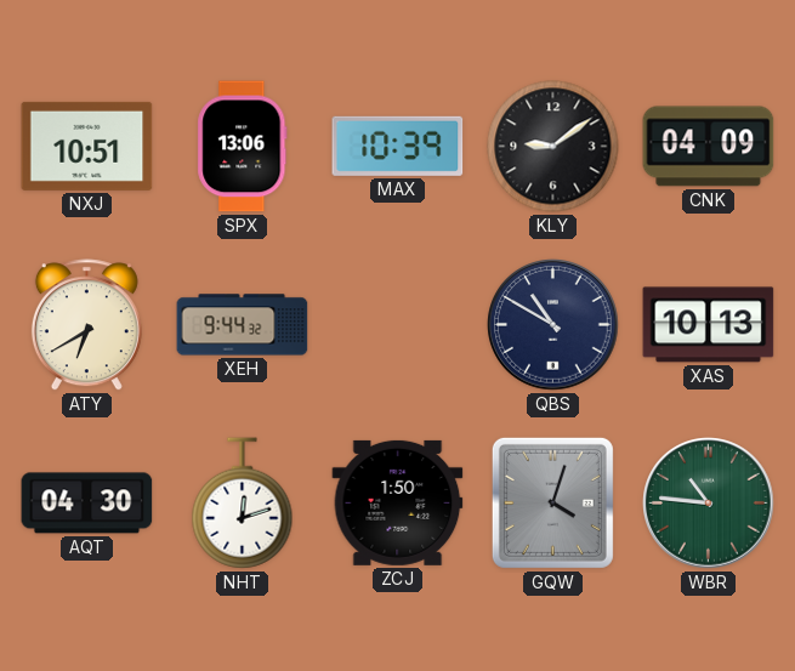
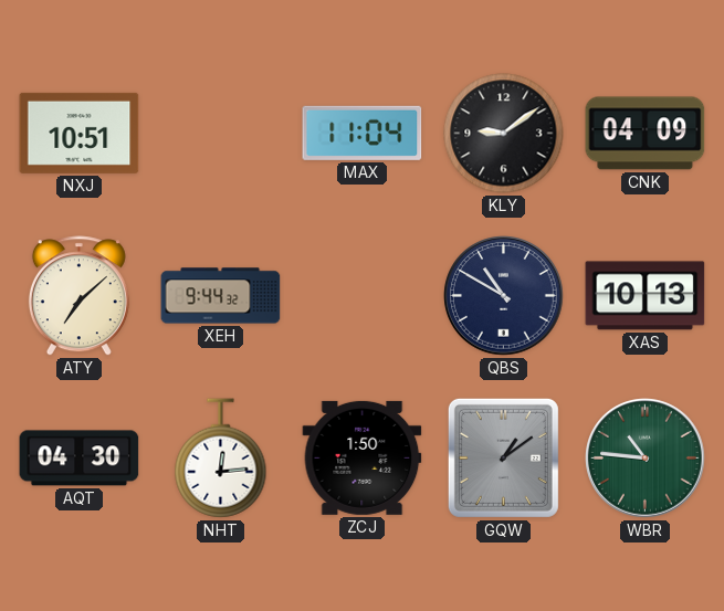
SPX: 13:06 -> none
MAX: 10:39 -> 11:04
ATY: 6:40 -> 7:08
NHT: 12:12 -> 12:14
GQW: 4:03 -> 1:09
